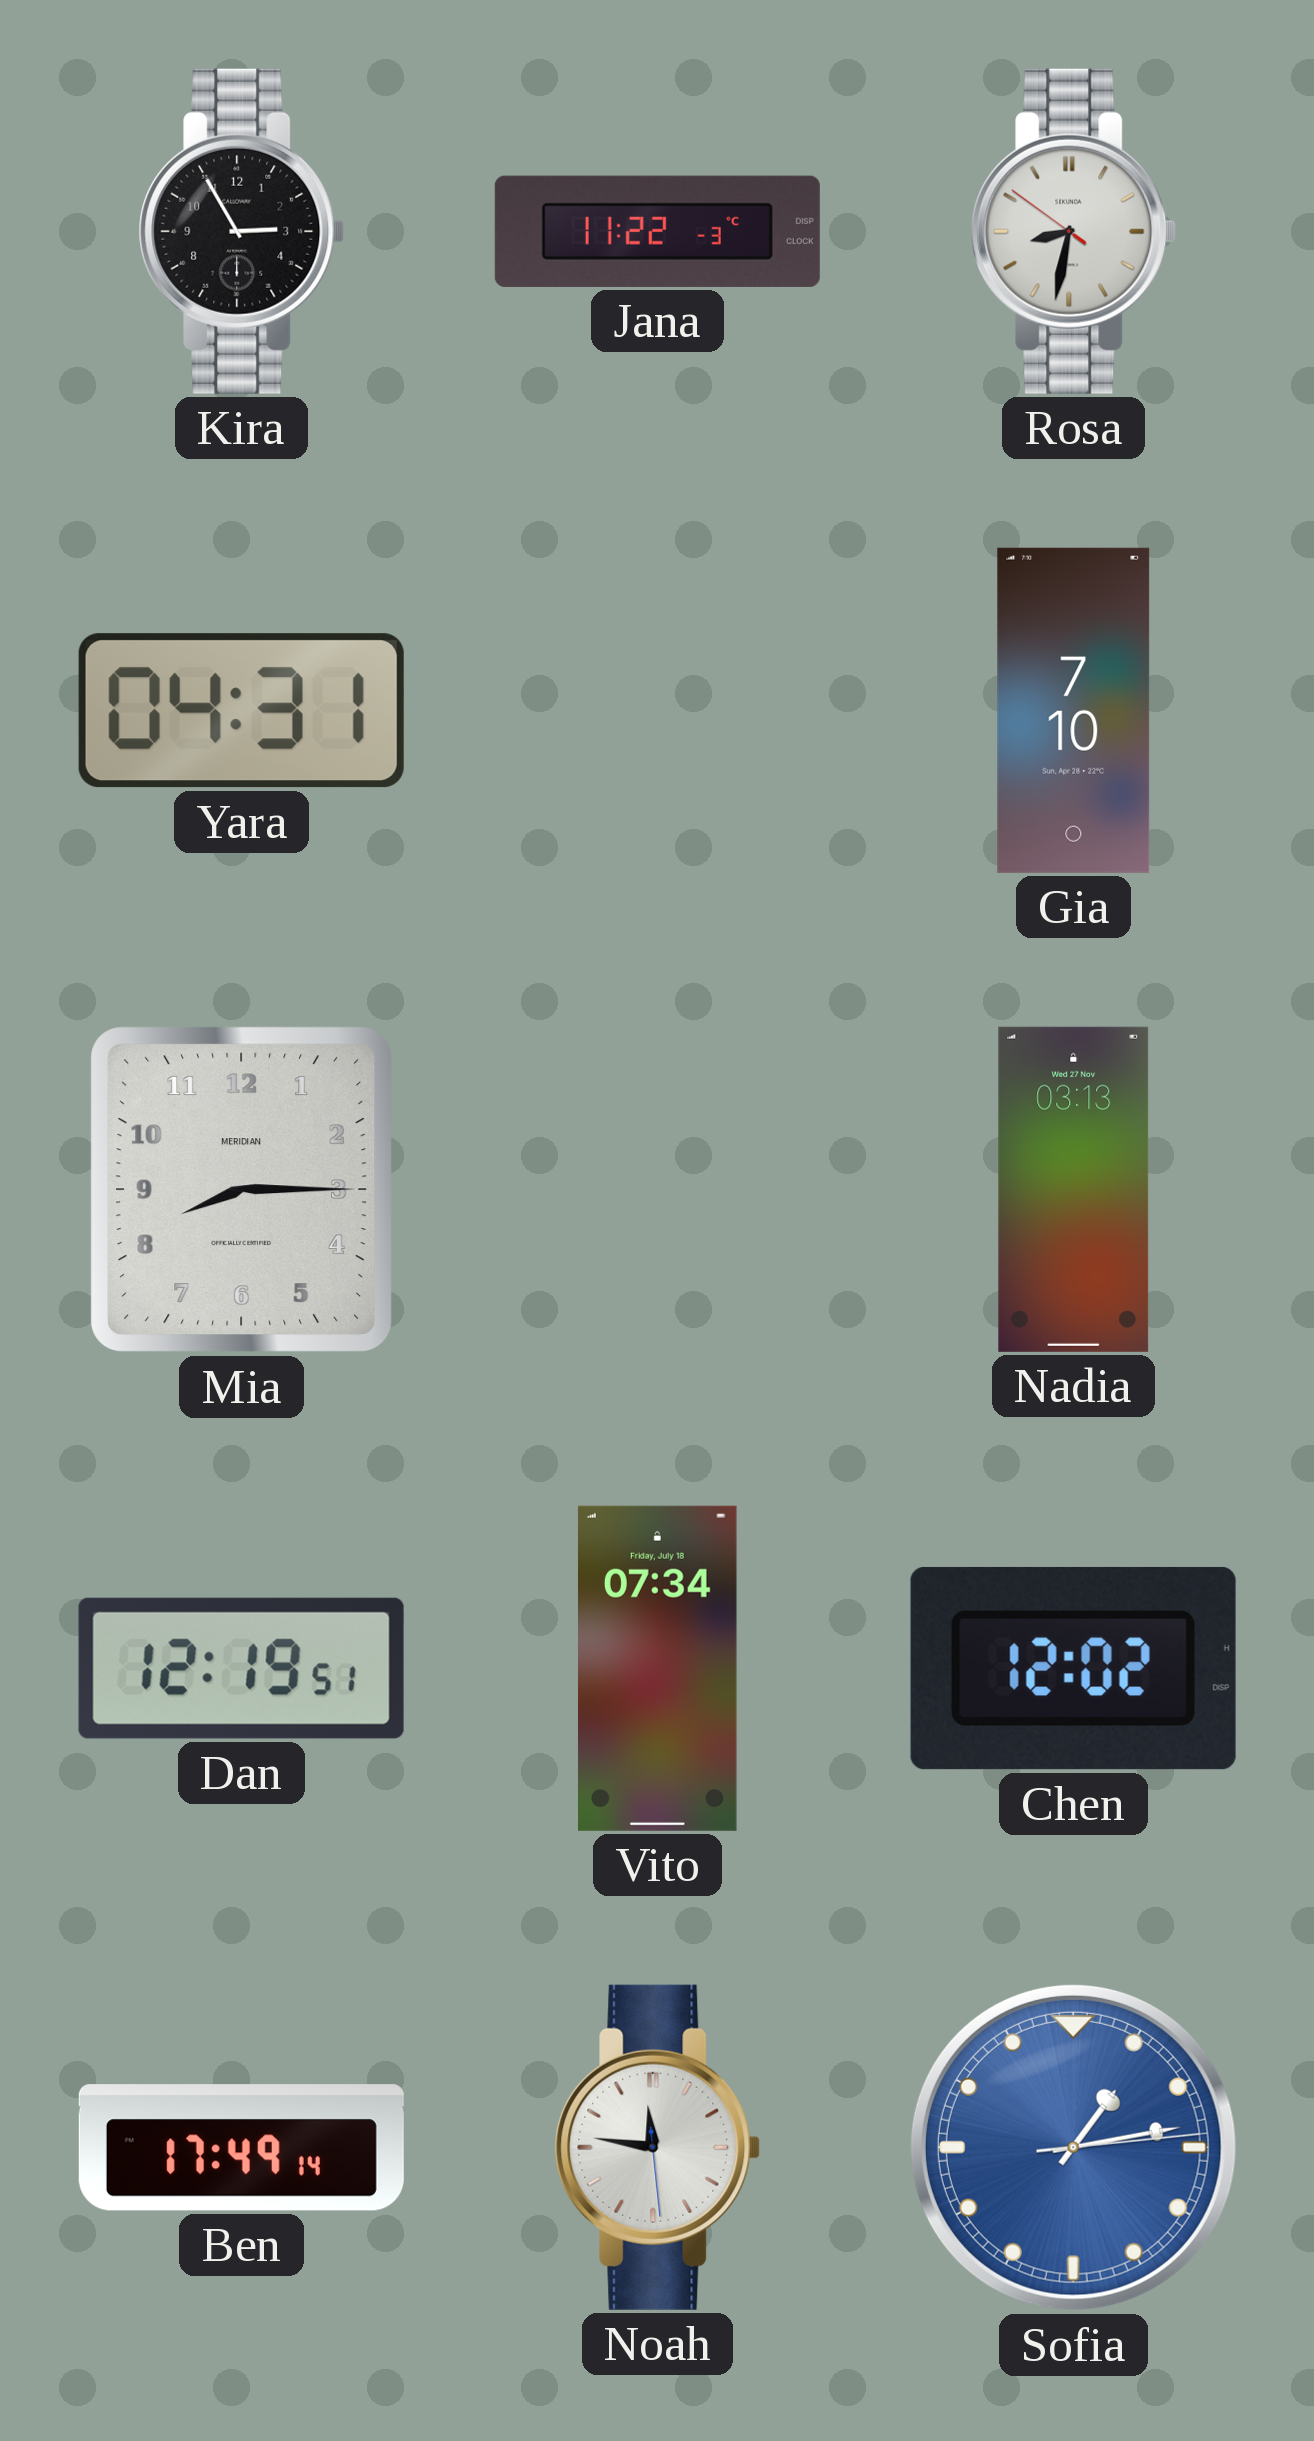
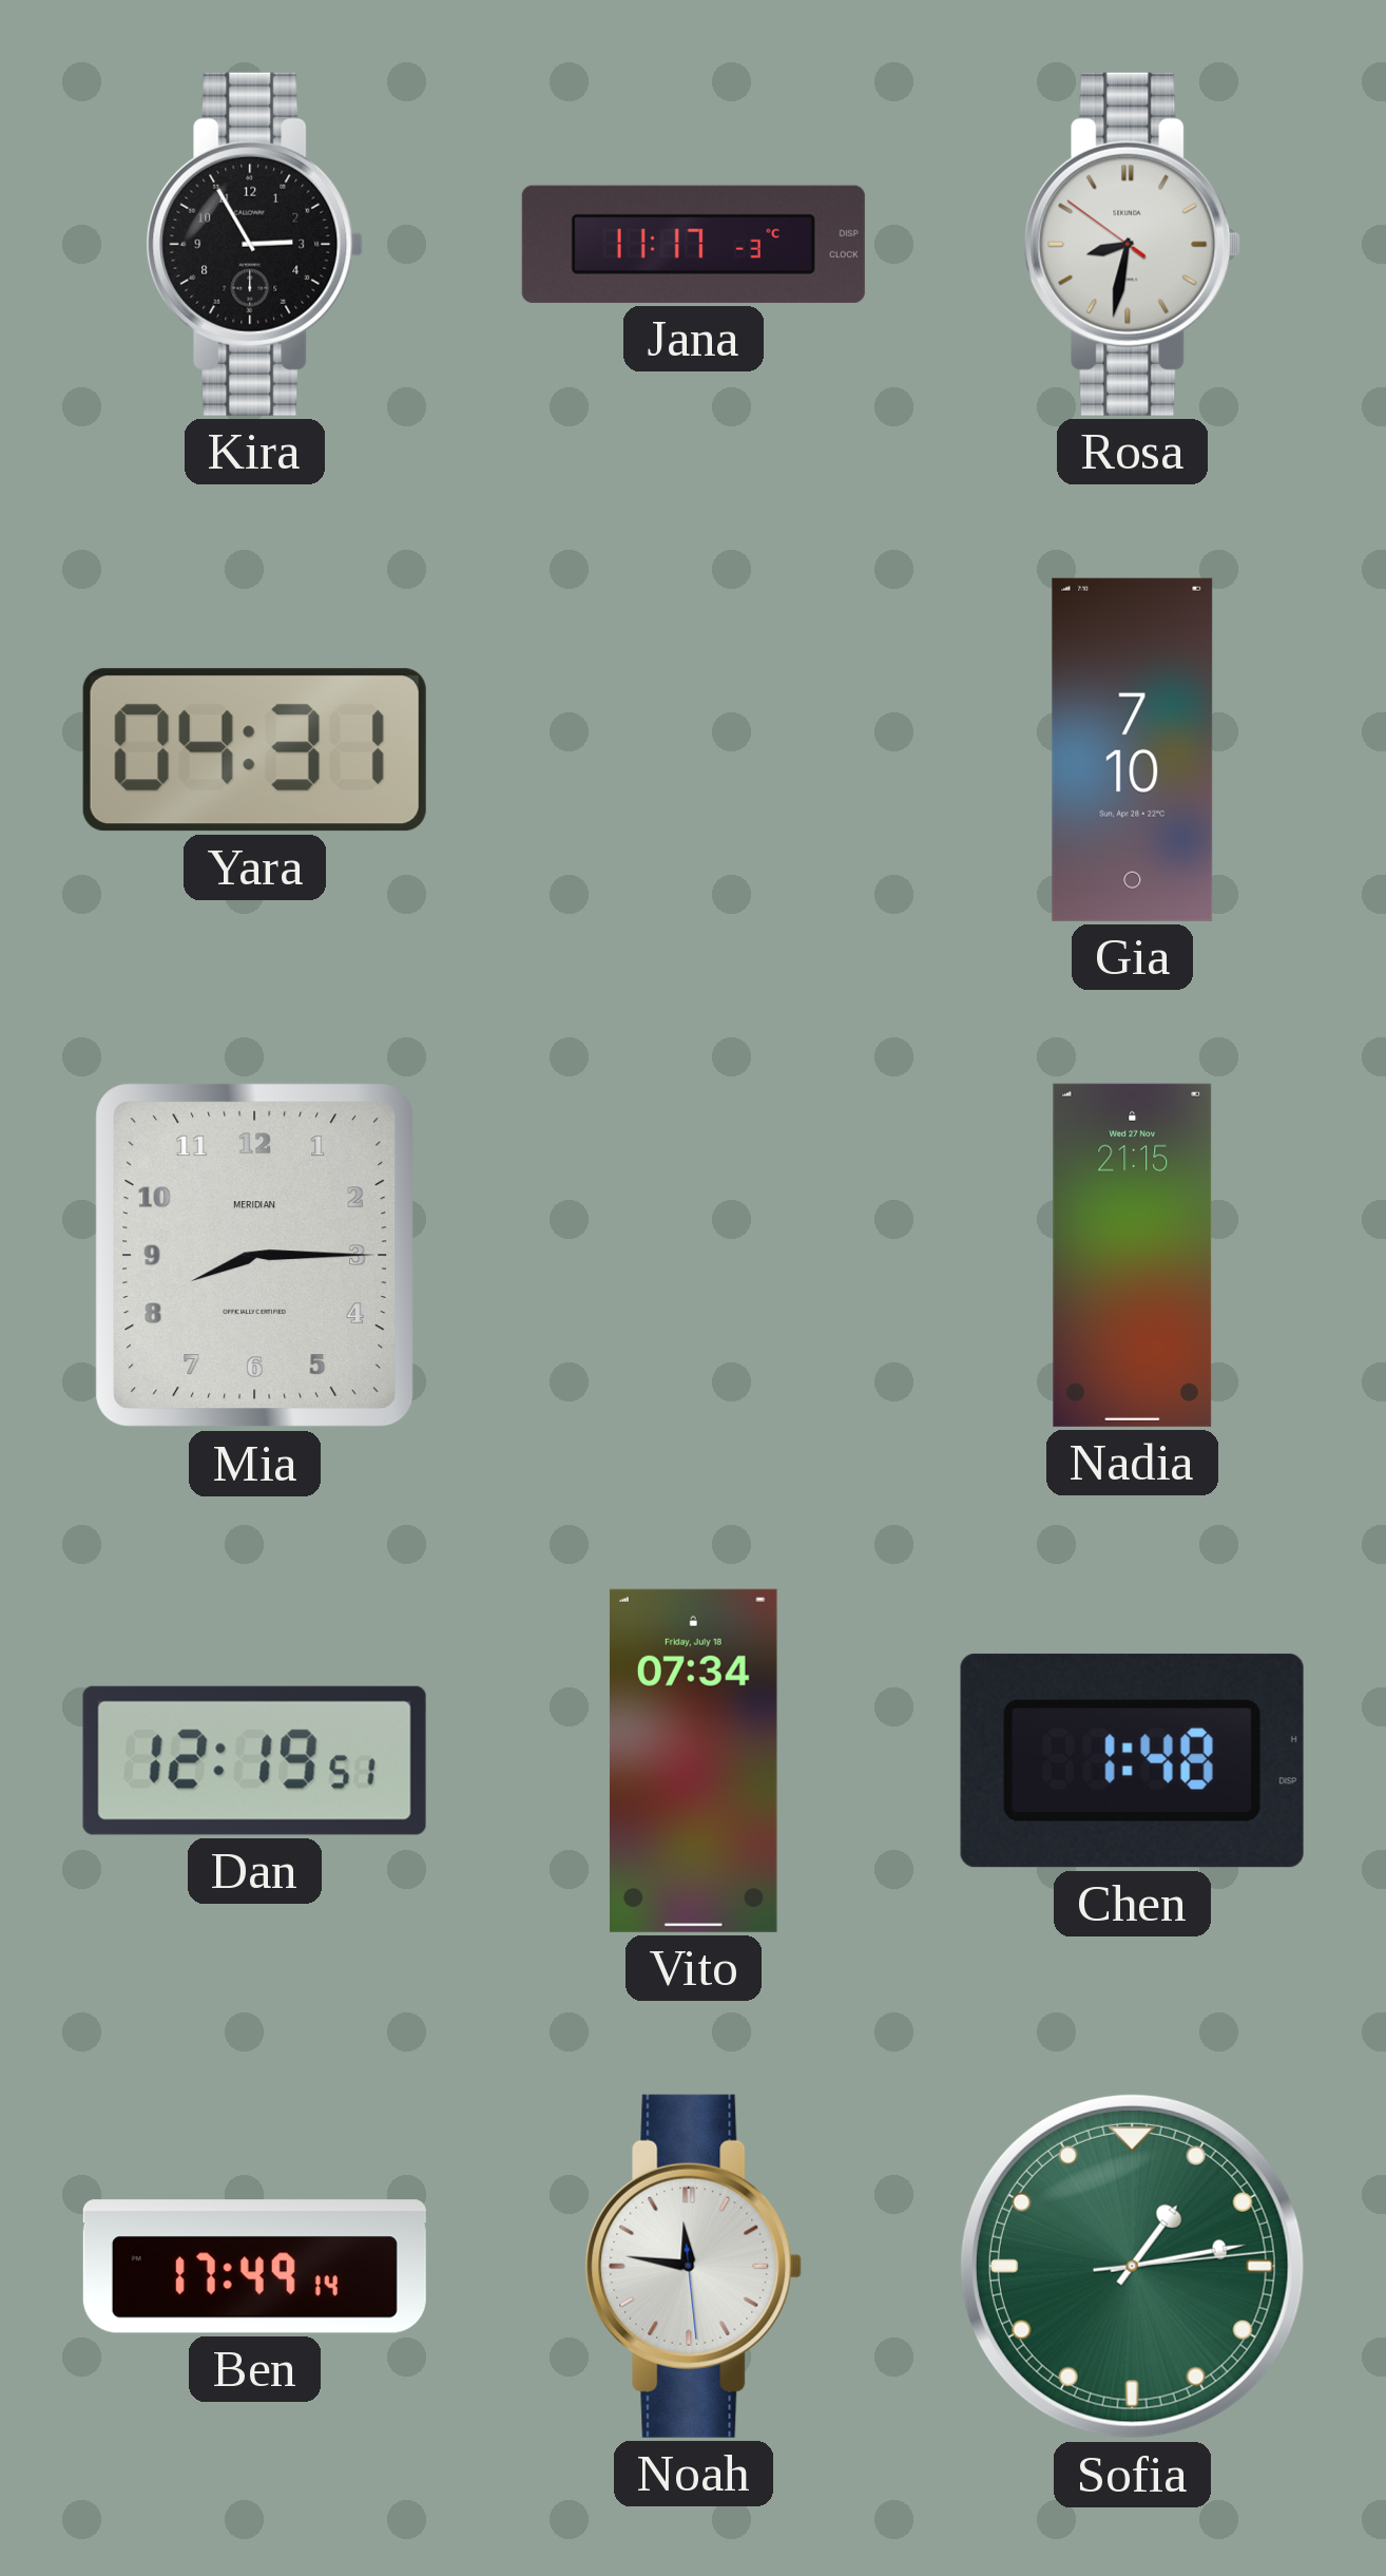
Jana: 11:22 -> 11:17
Nadia: 03:13 -> 21:15
Chen: 12:02 -> 1:48
Sofia dial: blue -> green
